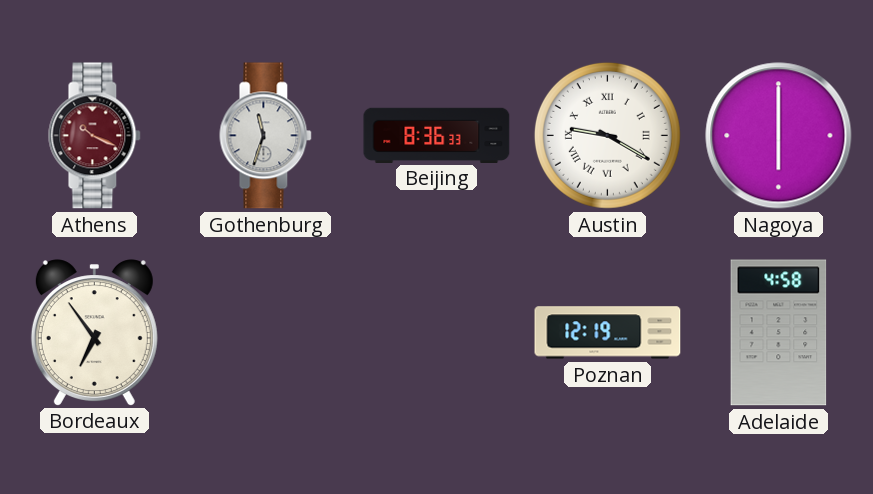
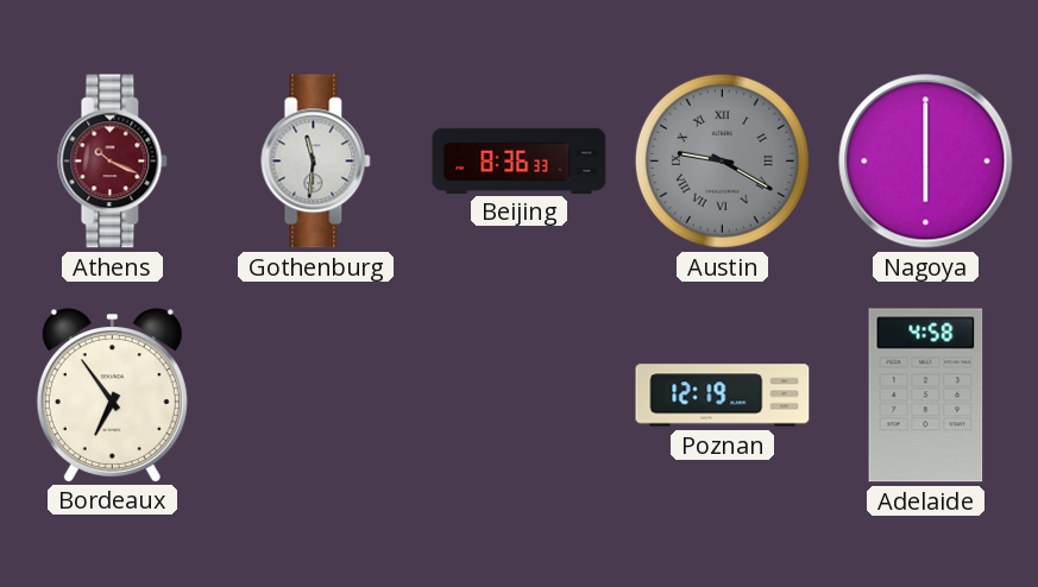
Gothenburg: 11:33 -> 11:31
Austin dial: white -> grey
